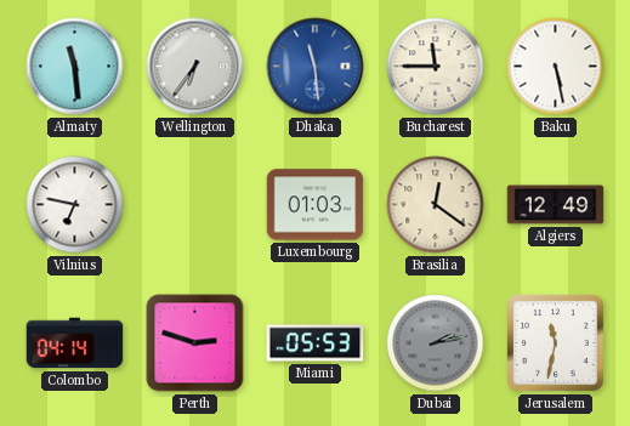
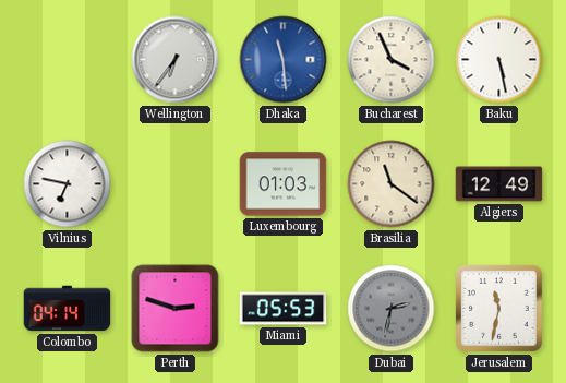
Almaty: 11:29 -> none
Bucharest: 11:45 -> 3:56
Brasilia: 12:21 -> 11:21
Dubai: 2:13 -> 2:32
